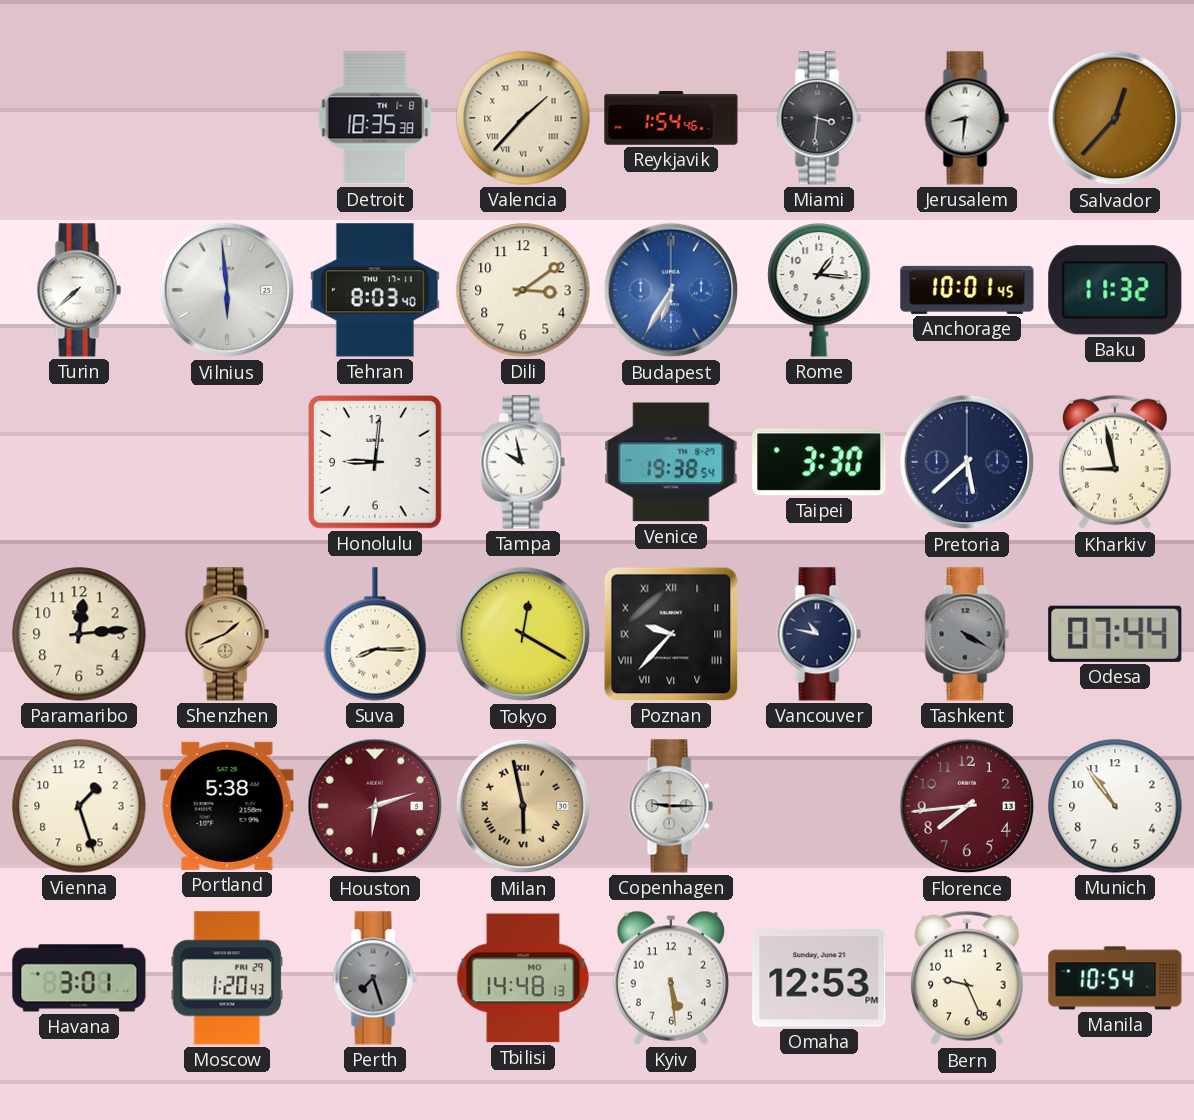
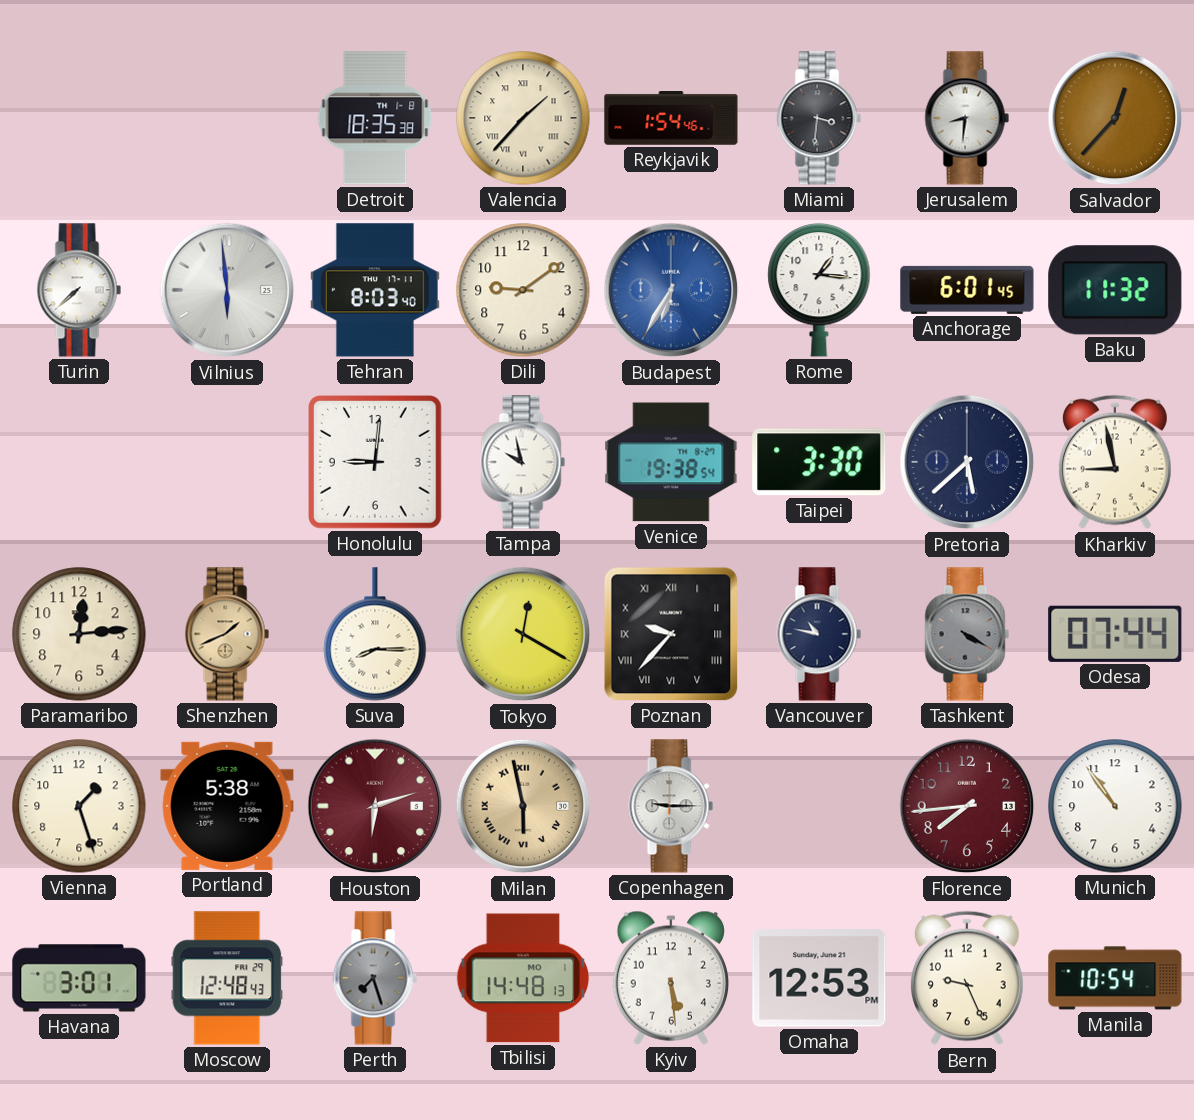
Dili: 3:09 -> 9:09
Anchorage: 10:01 -> 6:01
Moscow: 1:20 -> 12:48
